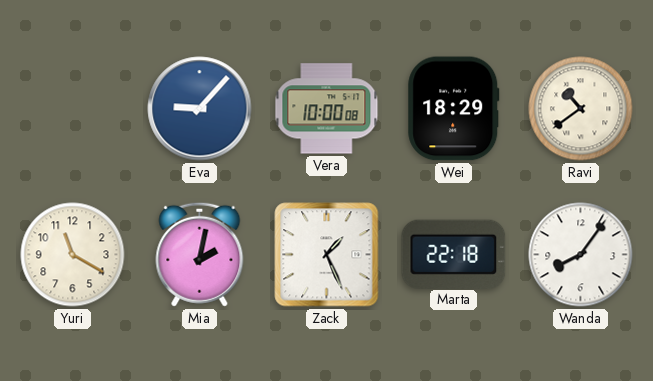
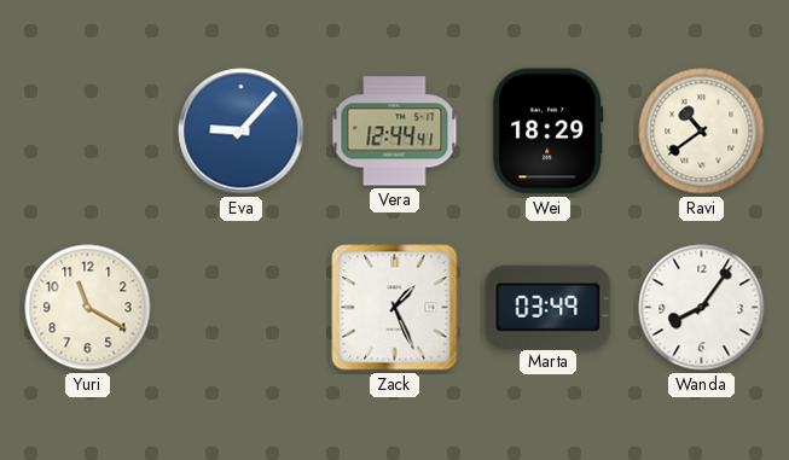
Vera: 10:00 -> 12:44
Mia: 2:02 -> none
Marta: 22:18 -> 03:49
